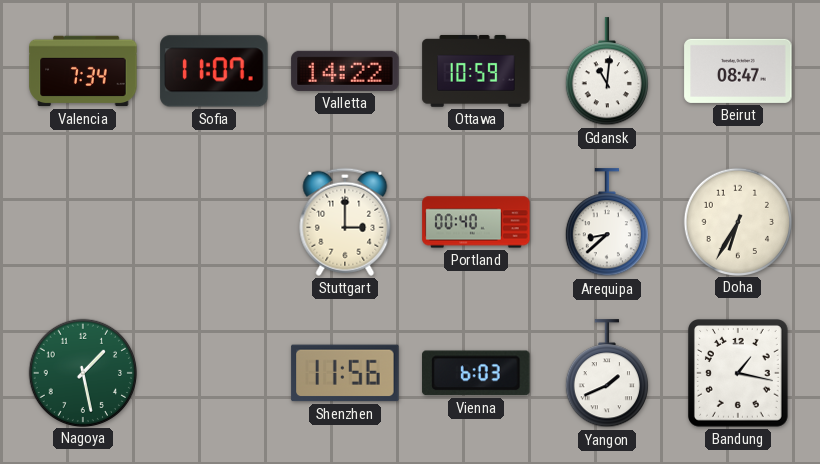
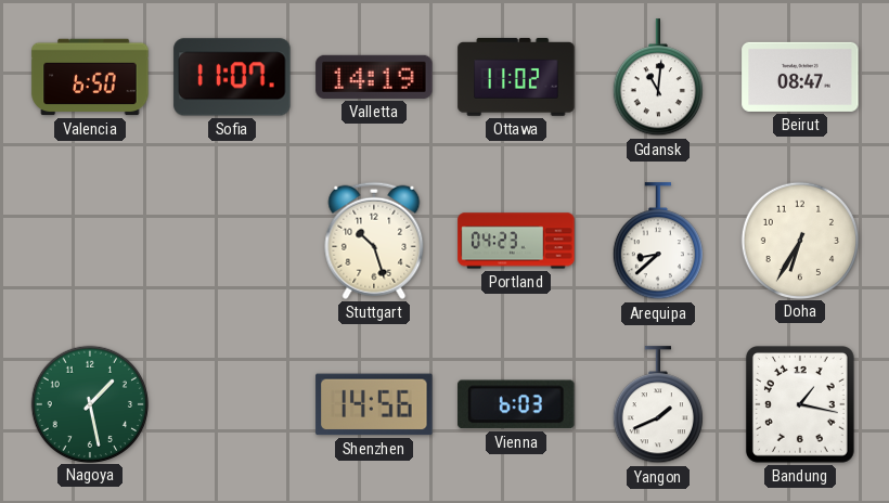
Valencia: 7:34 -> 6:50
Valletta: 14:22 -> 14:19
Ottawa: 10:59 -> 11:02
Stuttgart: 3:00 -> 10:27
Portland: 00:40 -> 04:23
Shenzhen: 11:56 -> 14:56
